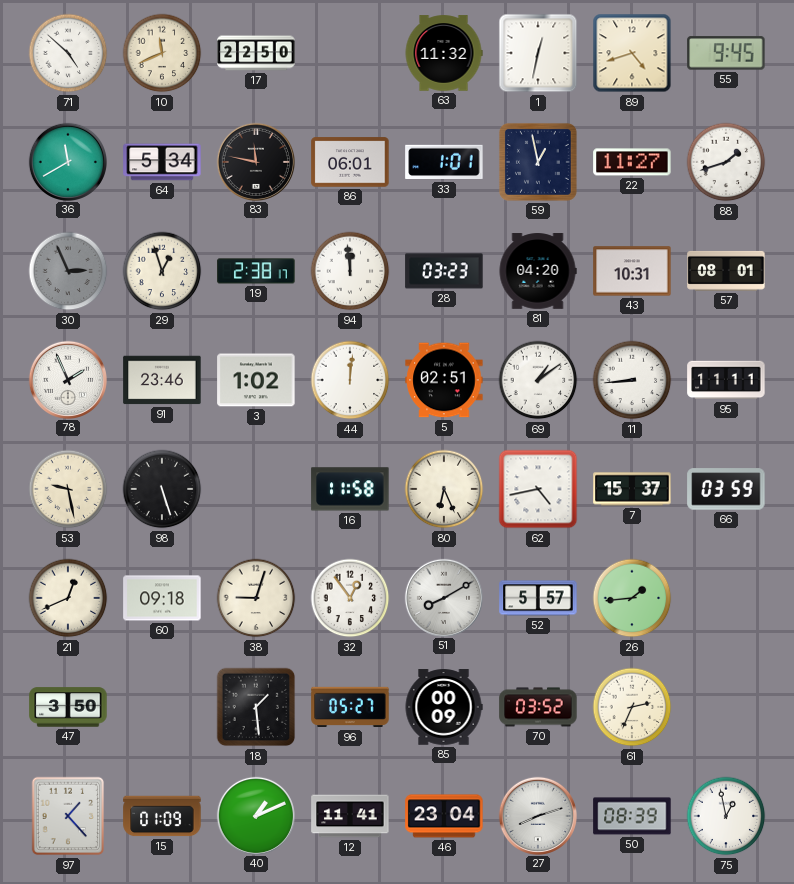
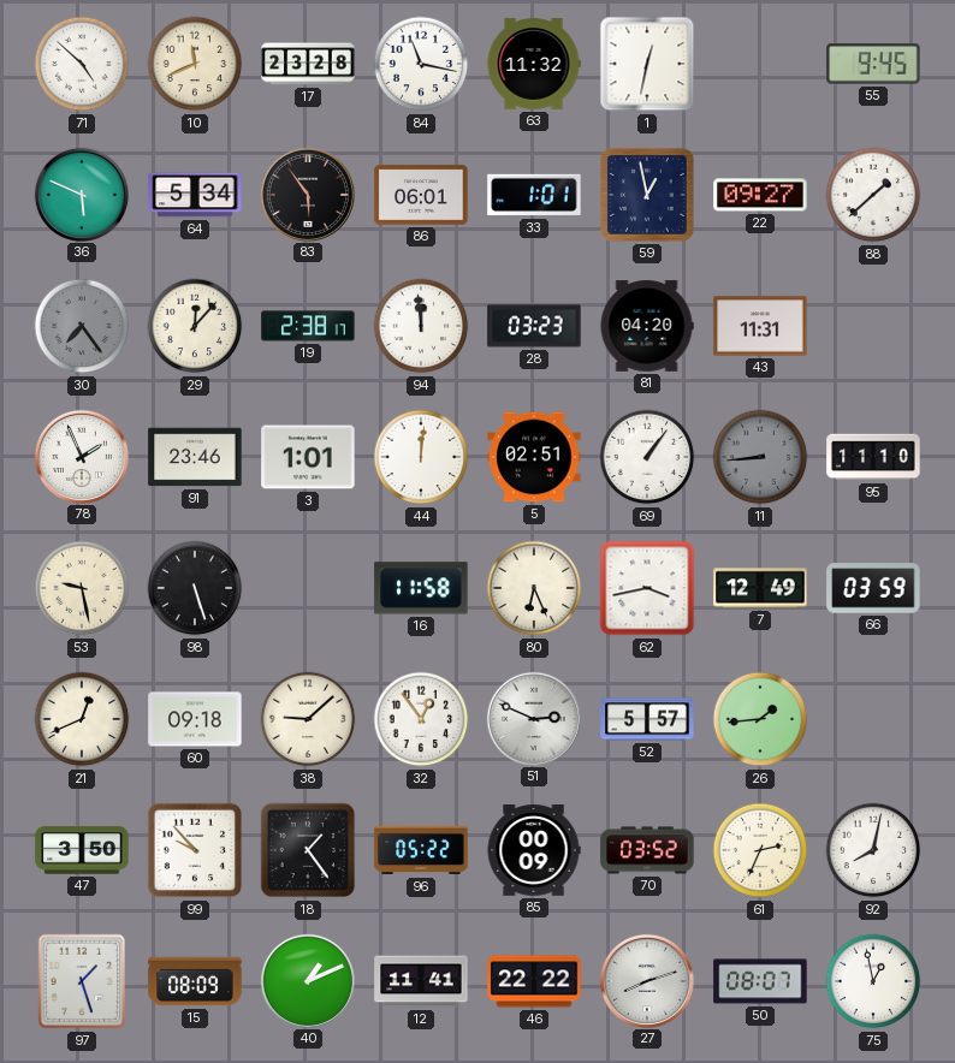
17: 22:50 -> 23:28
84: none -> 11:17
89: 4:42 -> none
36: 11:40 -> 5:49
83: 11:47 -> 5:54
22: 11:27 -> 09:27
88: 1:42 -> 1:38
30: 2:56 -> 7:24
29: 12:57 -> 12:07
43: 10:31 -> 11:31
57: 08:01 -> none
3: 1:02 -> 1:01
69: 1:09 -> 1:06
11 dial: white -> grey
95: 11:11 -> 11:10
62: 4:43 -> 3:43
7: 15:37 -> 12:49
38: 9:03 -> 9:08
51: 8:10 -> 2:49
99: none -> 9:53
18: 1:29 -> 1:24
96: 05:27 -> 05:22
92: none -> 8:02
97: 1:23 -> 1:27
15: 01:09 -> 08:09
46: 23:04 -> 22:22
50: 08:39 -> 08:07
